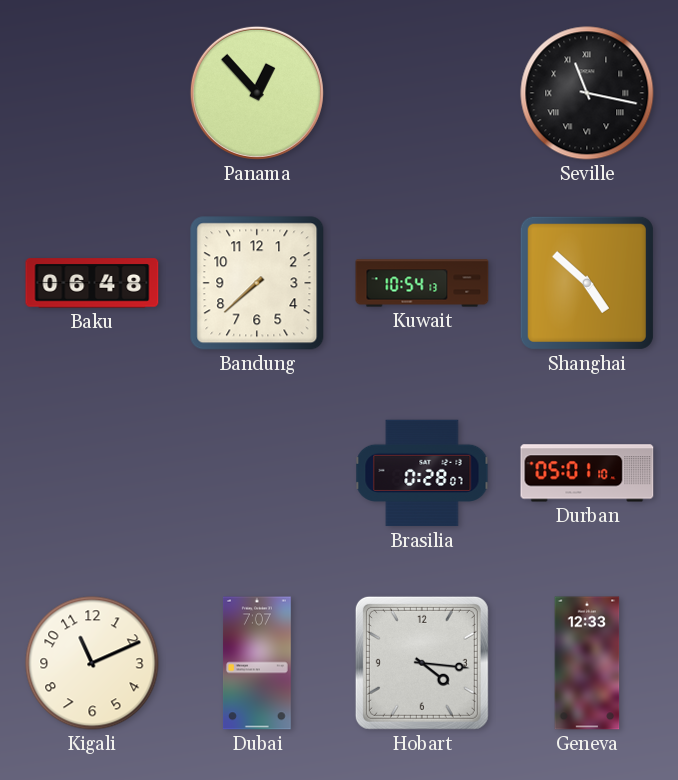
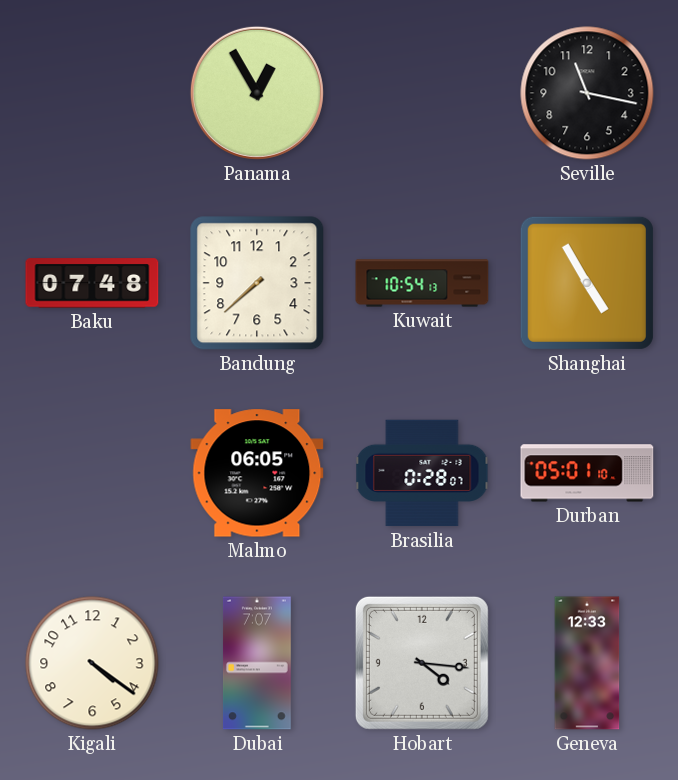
Panama: 12:53 -> 12:55
Seville numerals: Roman -> Arabic
Baku: 06:48 -> 07:48
Shanghai: 4:52 -> 4:55
Malmo: none -> 06:05
Kigali: 11:11 -> 4:21
